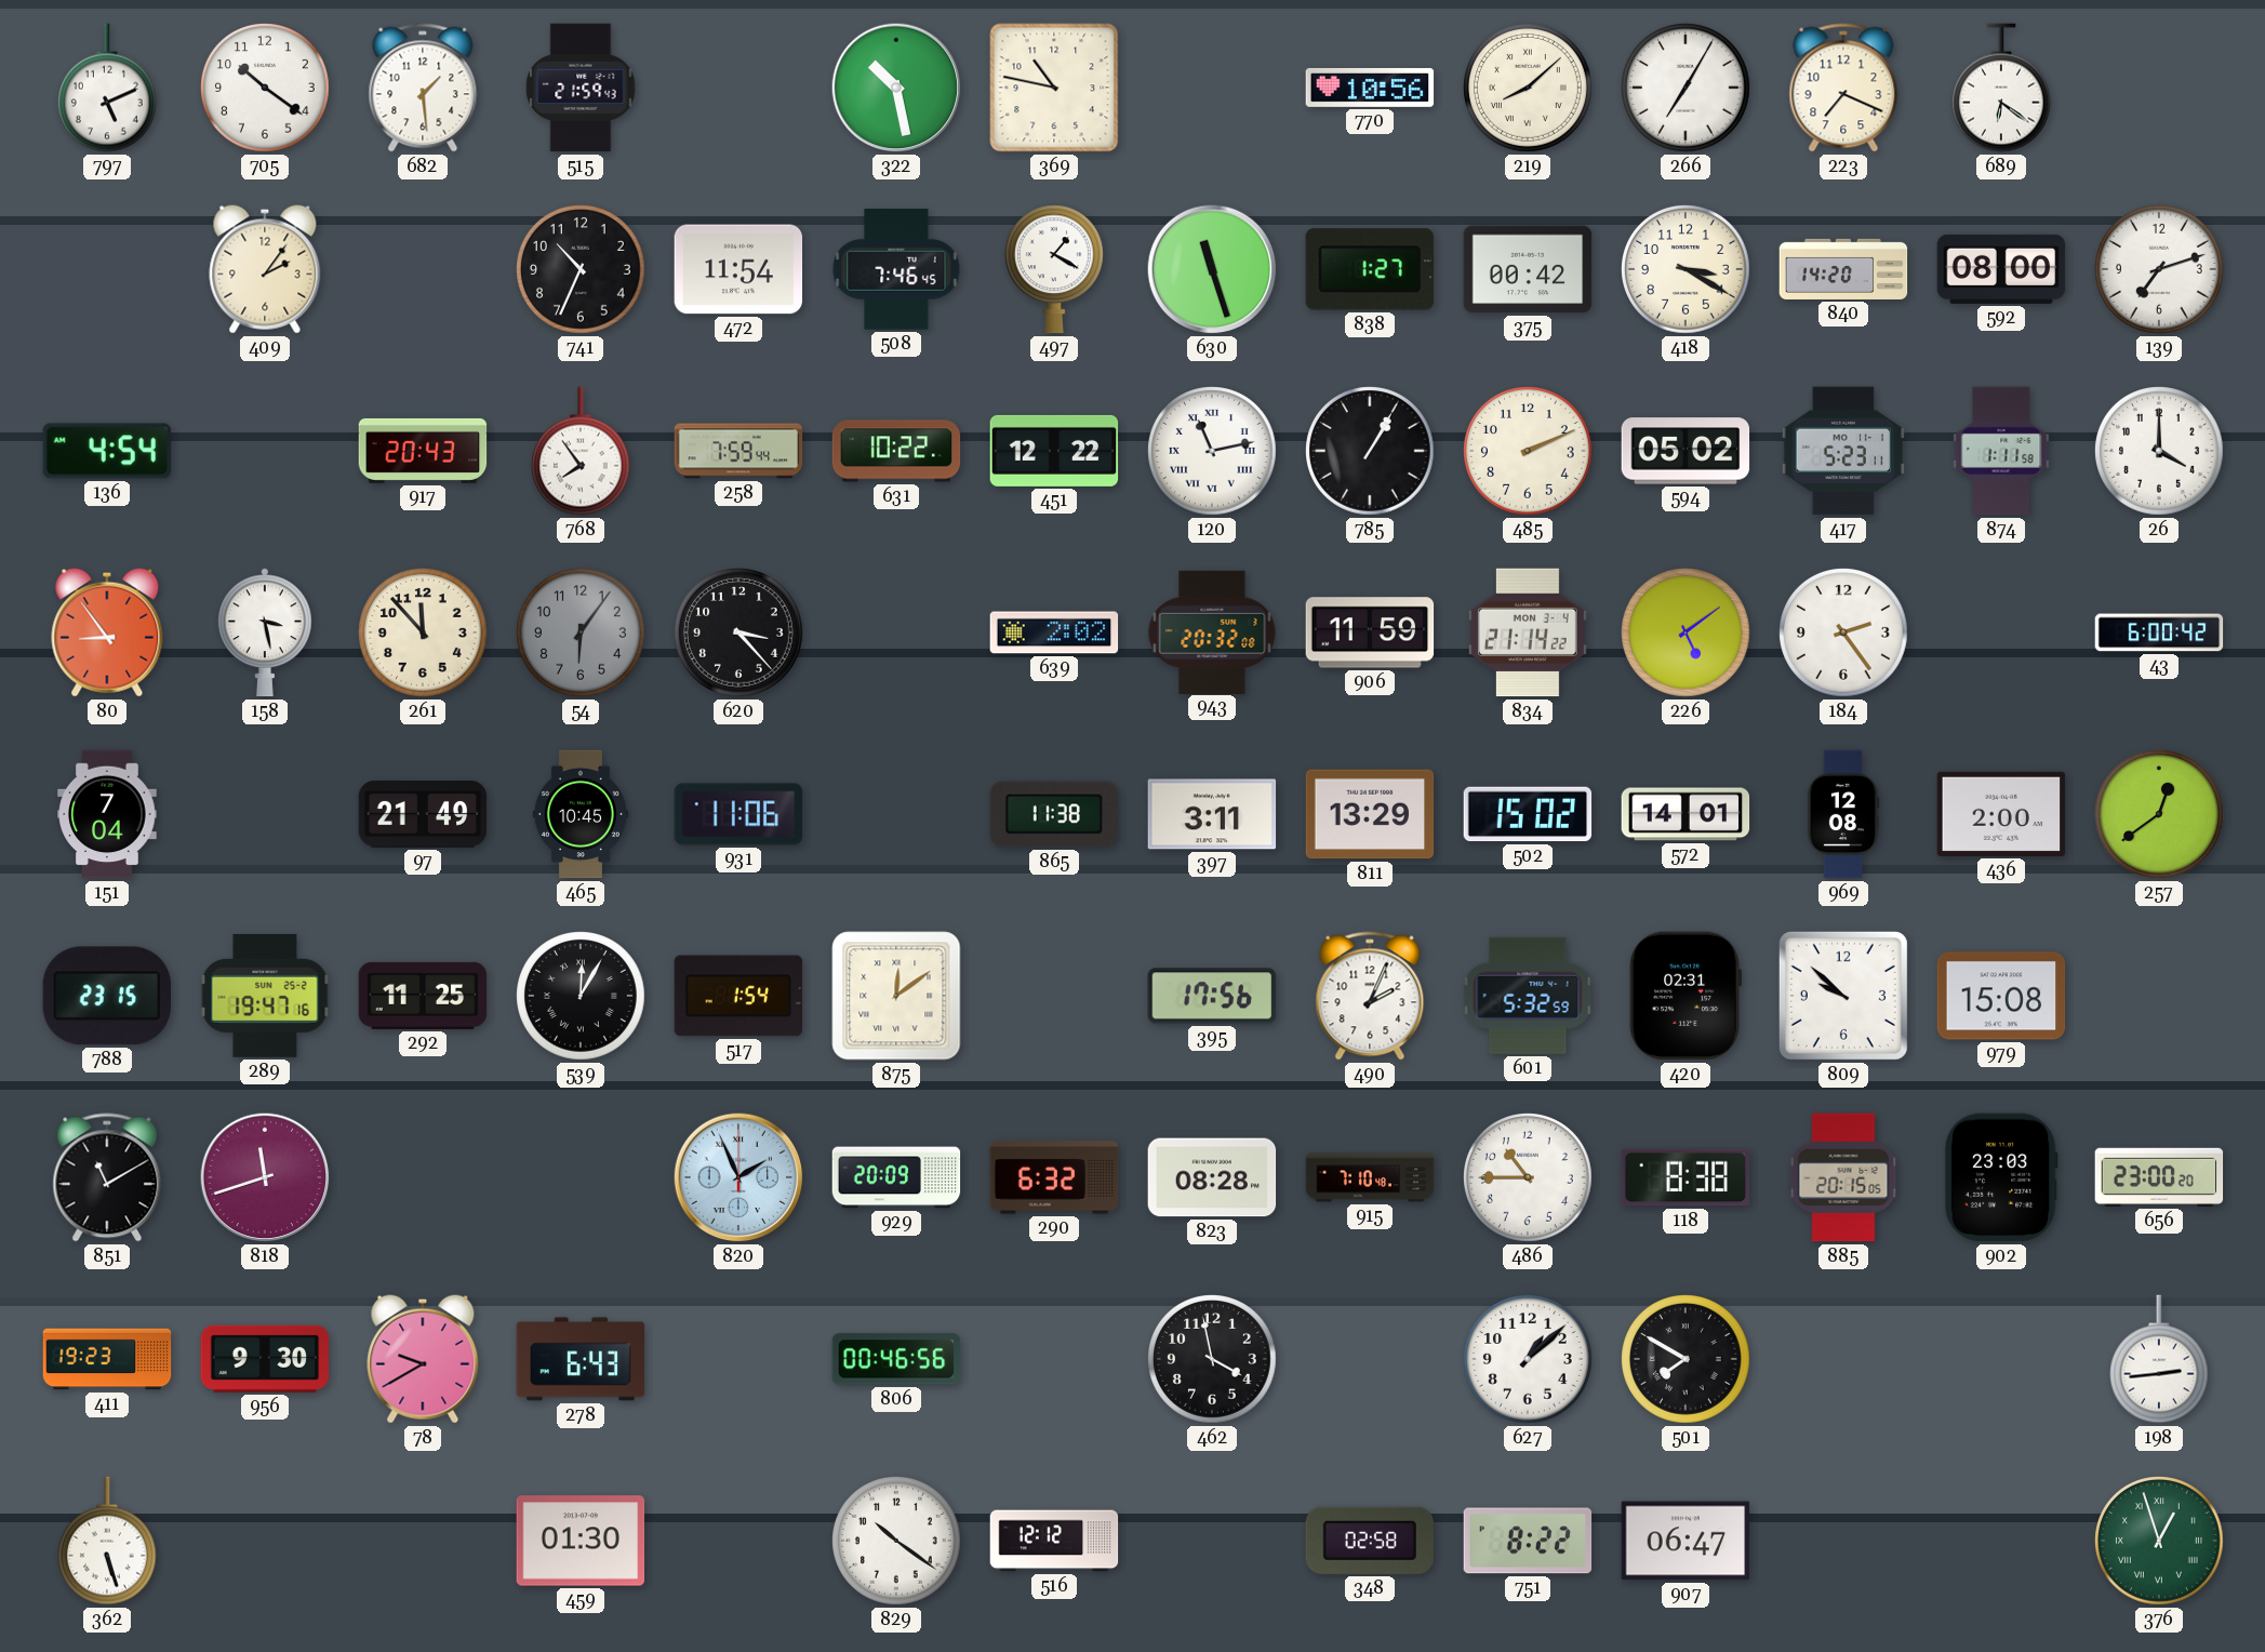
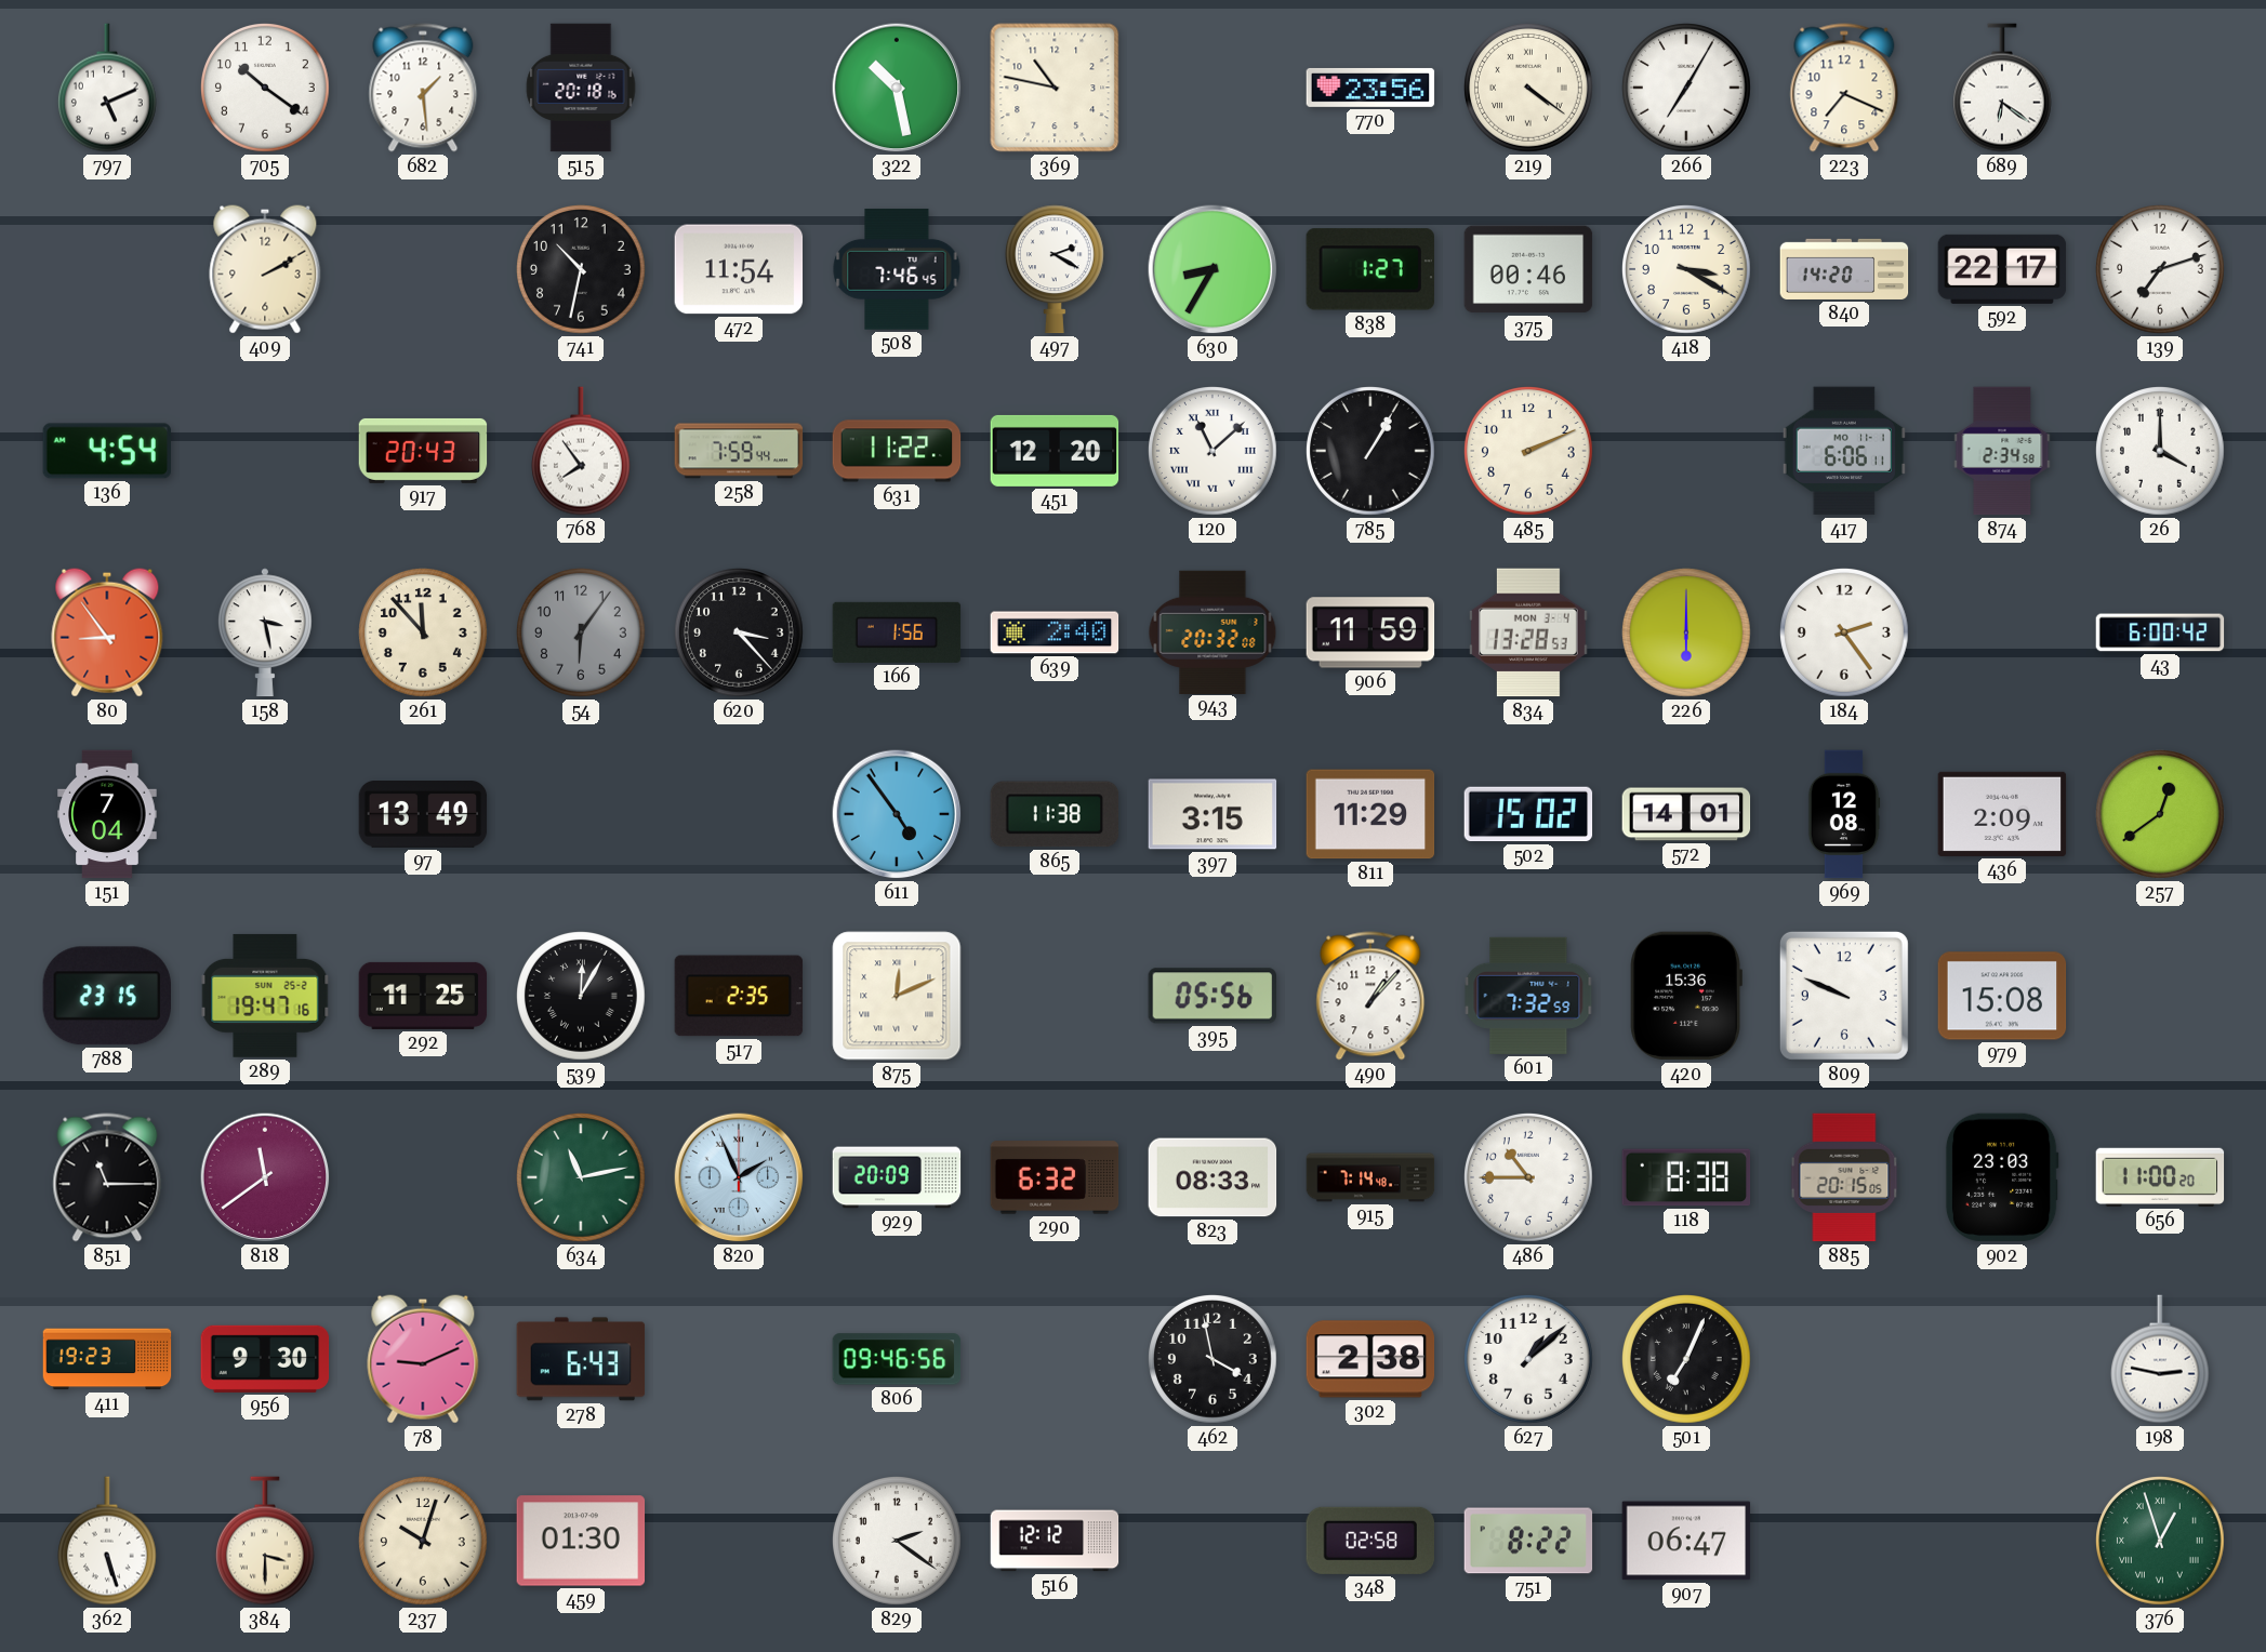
515: 21:59 -> 20:18
770: 10:56 -> 23:56
219: 8:08 -> 4:21
409: 2:06 -> 2:10
741: 10:34 -> 10:32
497: 1:20 -> 2:20
630: 11:27 -> 8:35
375: 00:42 -> 00:46
592: 08:00 -> 22:17
631: 10:22 -> 11:22
451: 12:22 -> 12:20
120: 11:13 -> 11:08
594: 05:02 -> none
417: 5:23 -> 6:06
874: 1:11 -> 2:34
166: none -> 1:56
639: 2:02 -> 2:40
834: 21:14 -> 13:28
226: 5:09 -> 6:00
97: 21:49 -> 13:49
465: 10:45 -> none
931: 11:06 -> none
611: none -> 4:54
397: 3:11 -> 3:15
811: 13:29 -> 11:29
436: 2:00 -> 2:09
517: 1:54 -> 2:35
875: 12:09 -> 12:11
395: 17:56 -> 05:56
490: 2:04 -> 1:07
601: 5:32 -> 7:32
420: 02:31 -> 15:36
809: 9:52 -> 9:49
851: 11:10 -> 11:15
818: 11:42 -> 11:39
634: none -> 11:13
823: 08:28 -> 08:33
915: 7:10 -> 7:14
656: 23:00 -> 11:00
78: 9:40 -> 9:11
806: 00:46 -> 09:46
302: none -> 2:38
501: 7:50 -> 7:04
198: 2:44 -> 2:47
384: none -> 3:30
237: none -> 10:03
829: 10:21 -> 2:21
